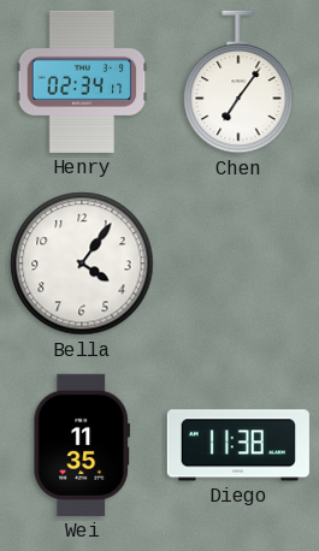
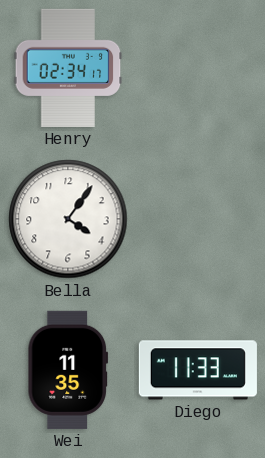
Chen: 7:06 -> none
Diego: 11:38 -> 11:33
